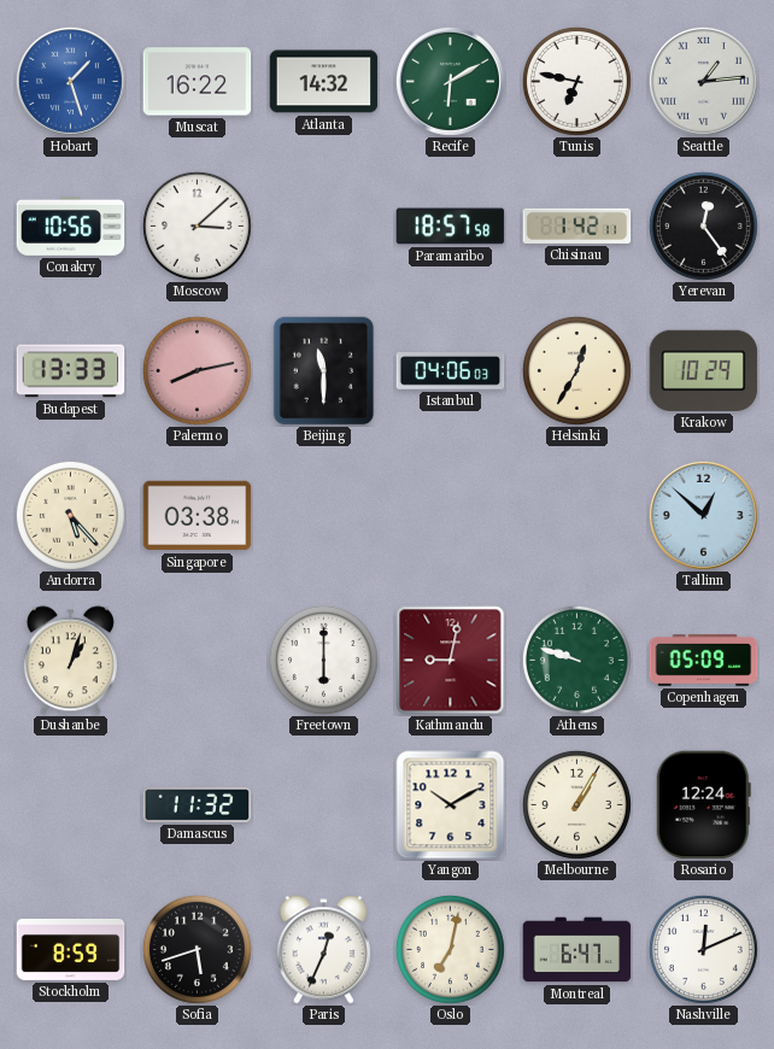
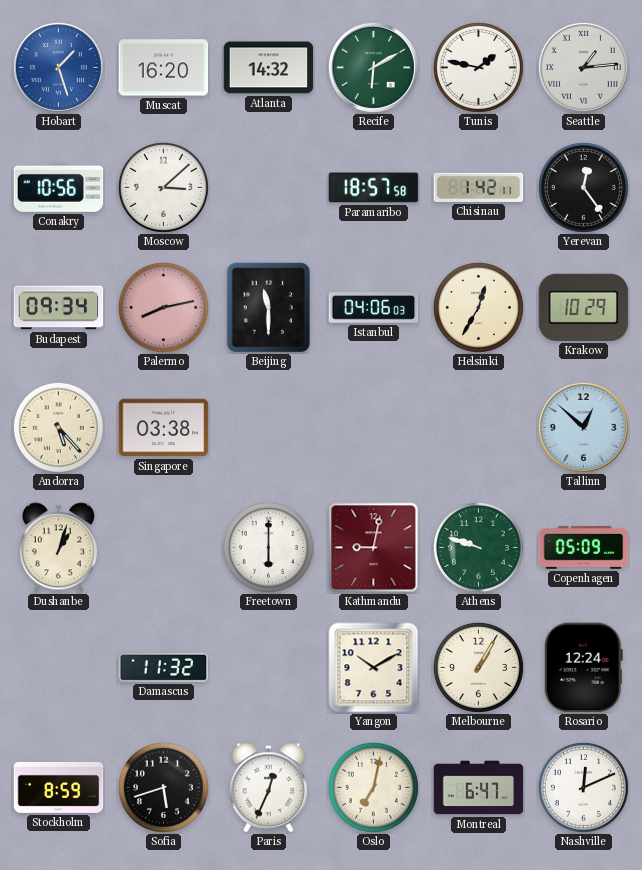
Muscat: 16:22 -> 16:20
Tunis: 6:47 -> 1:47
Budapest: 13:33 -> 09:34
